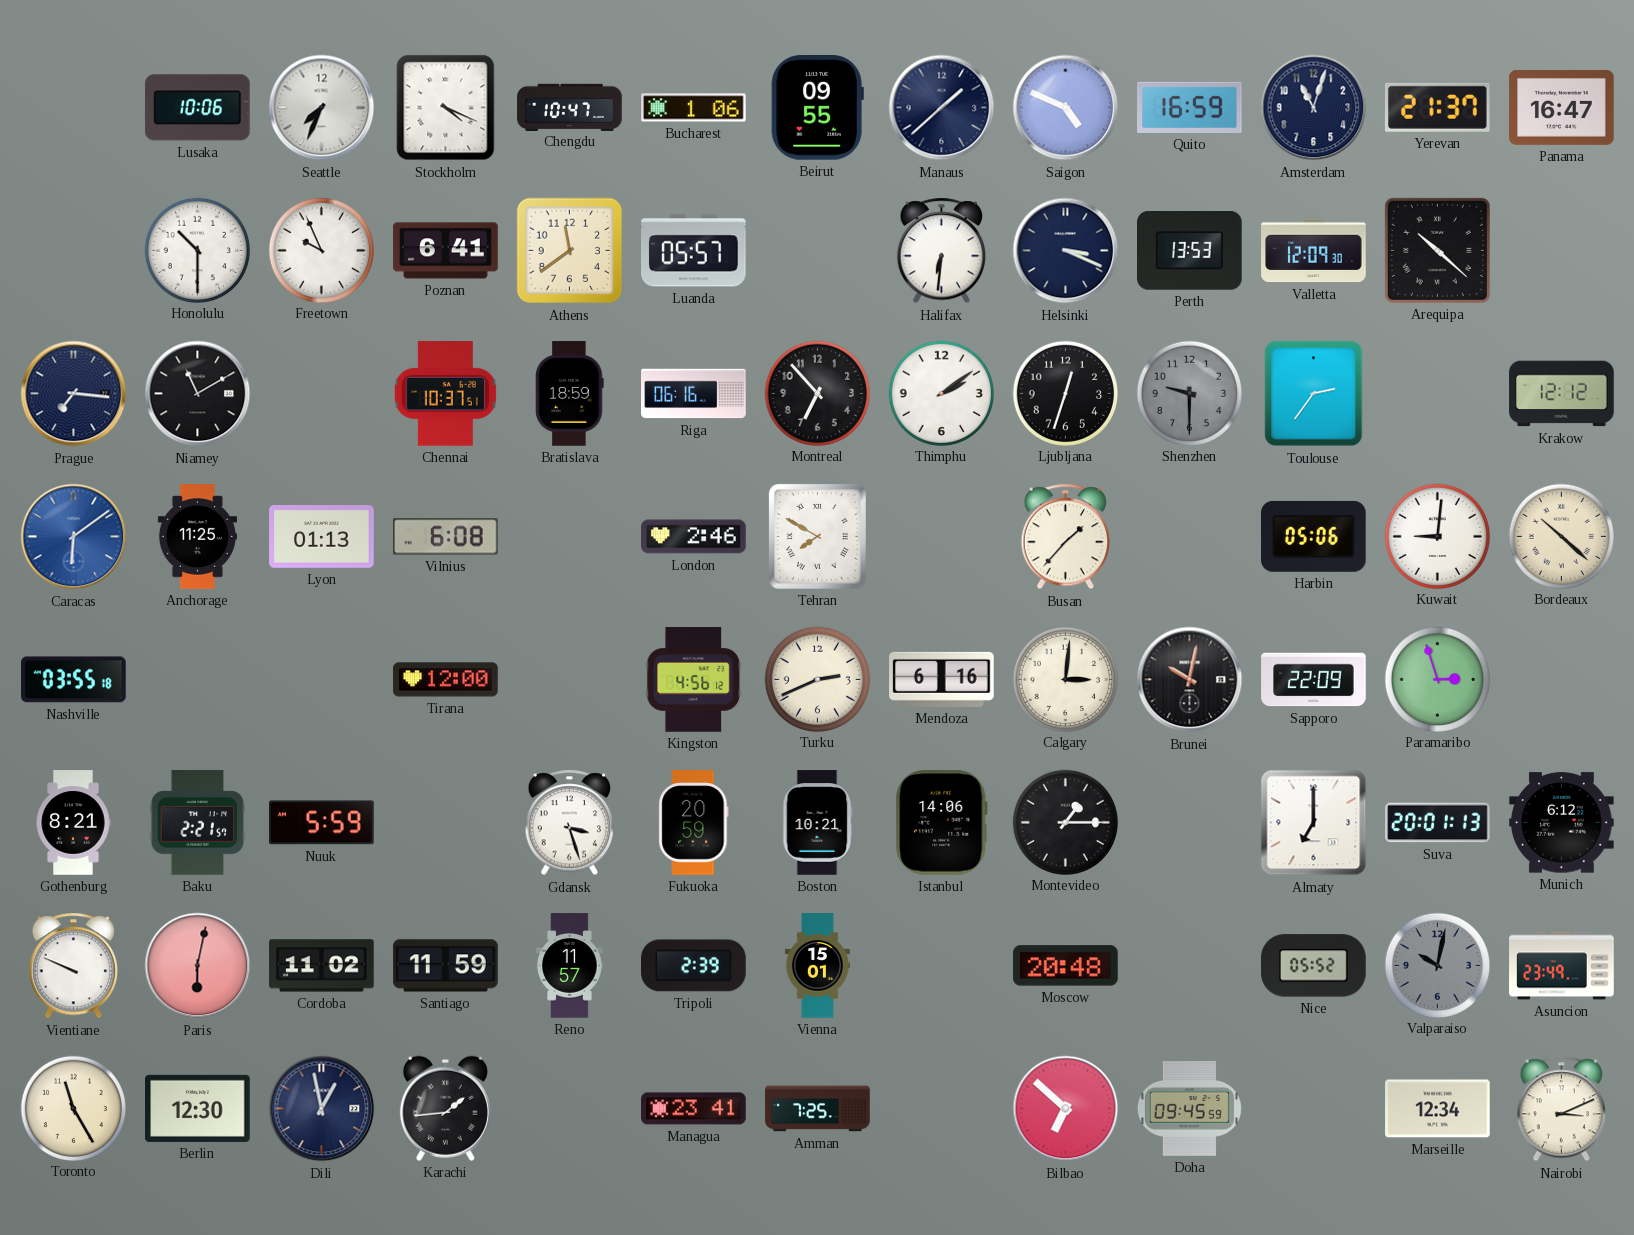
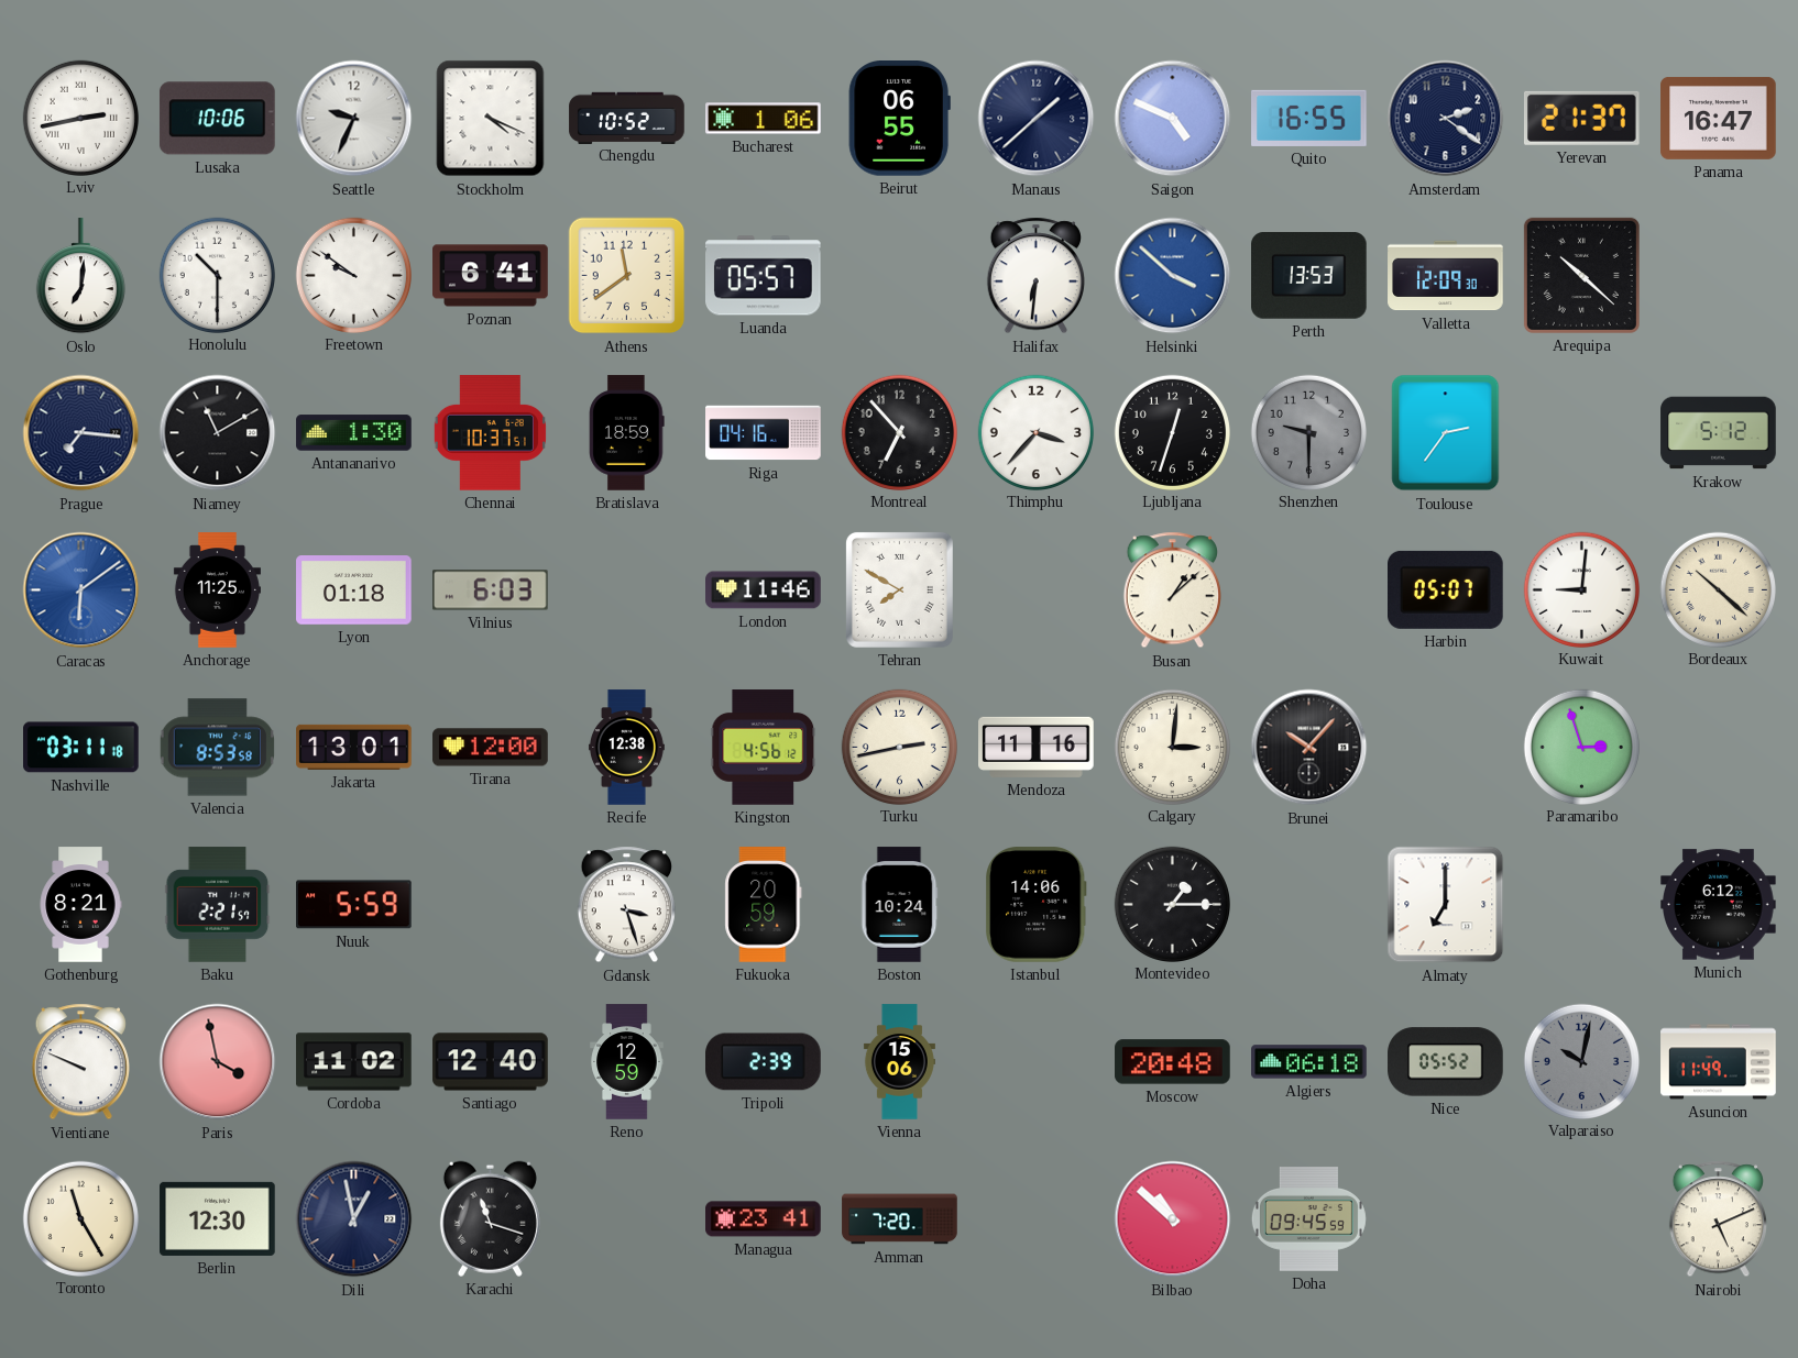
Lviv: none -> 2:43
Seattle: 7:34 -> 9:34
Chengdu: 10:47 -> 10:52
Beirut: 09:55 -> 06:55
Quito: 16:59 -> 16:55
Amsterdam: 11:03 -> 2:21
Oslo: none -> 7:01
Freetown: 9:56 -> 9:51
Helsinki: 3:19 -> 3:52
Helsinki dial: navy -> blue
Antananarivo: none -> 1:30
Riga: 06:16 -> 04:16
Thimphu: 2:09 -> 3:37
Krakow: 12:12 -> 5:12
Lyon: 01:13 -> 01:18
Vilnius: 6:08 -> 6:03
London: 2:46 -> 11:46
Busan: 1:37 -> 1:08
Harbin: 05:06 -> 05:07
Nashville: 03:55 -> 03:11
Valencia: none -> 8:53
Jakarta: none -> 13:01
Recife: none -> 12:38
Turku: 2:41 -> 2:43
Mendoza: 6:16 -> 11:16
Brunei: 10:02 -> 10:07
Sapporo: 22:09 -> none
Boston: 10:21 -> 10:24
Suva: 20:01 -> none
Paris: 6:02 -> 3:58
Santiago: 11:59 -> 12:40
Reno: 11:57 -> 12:59
Vienna: 15:01 -> 15:06
Algiers: none -> 06:18
Asuncion: 23:49 -> 11:49
Karachi: 1:44 -> 11:18
Amman: 7:25 -> 7:20
Bilbao: 6:52 -> 10:52
Marseille: 12:34 -> none
Nairobi: 3:11 -> 5:11
